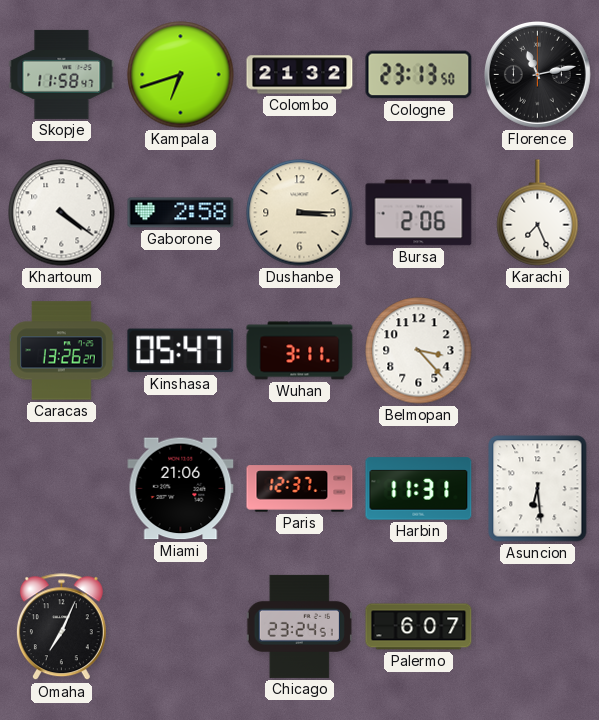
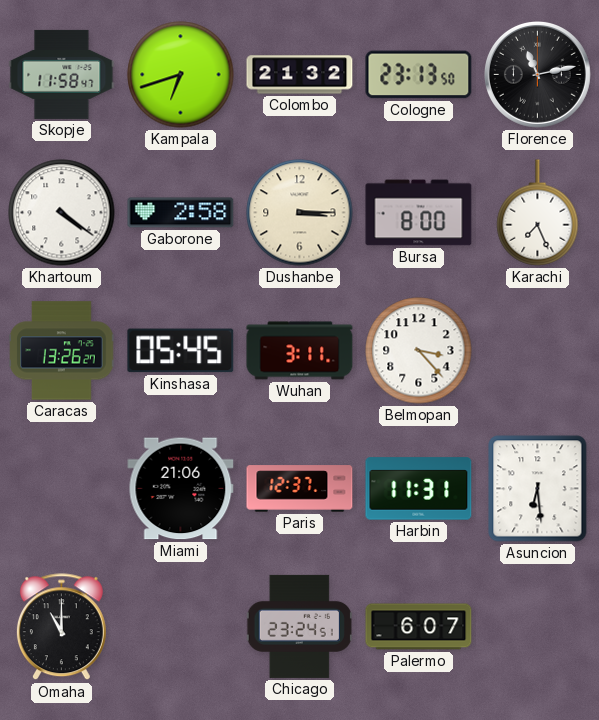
Bursa: 2:06 -> 8:00
Kinshasa: 05:47 -> 05:45
Omaha: 7:04 -> 11:00
